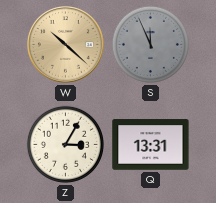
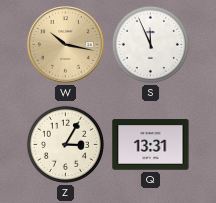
W: 10:22 -> 10:17
S dial: grey -> white
